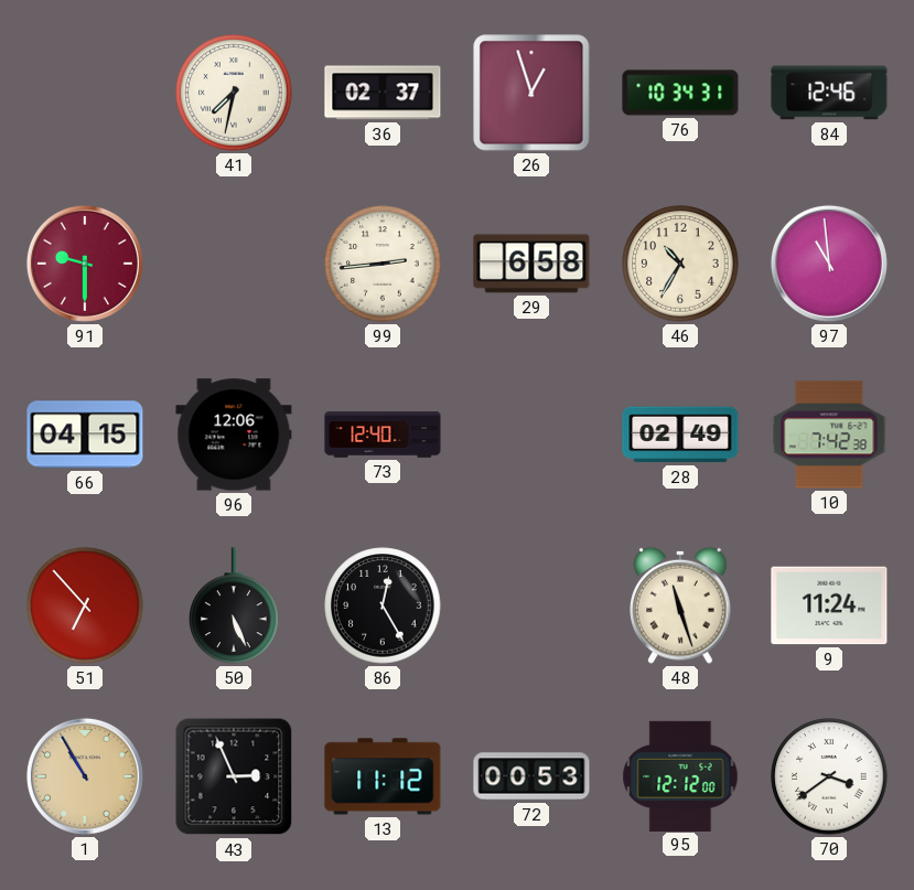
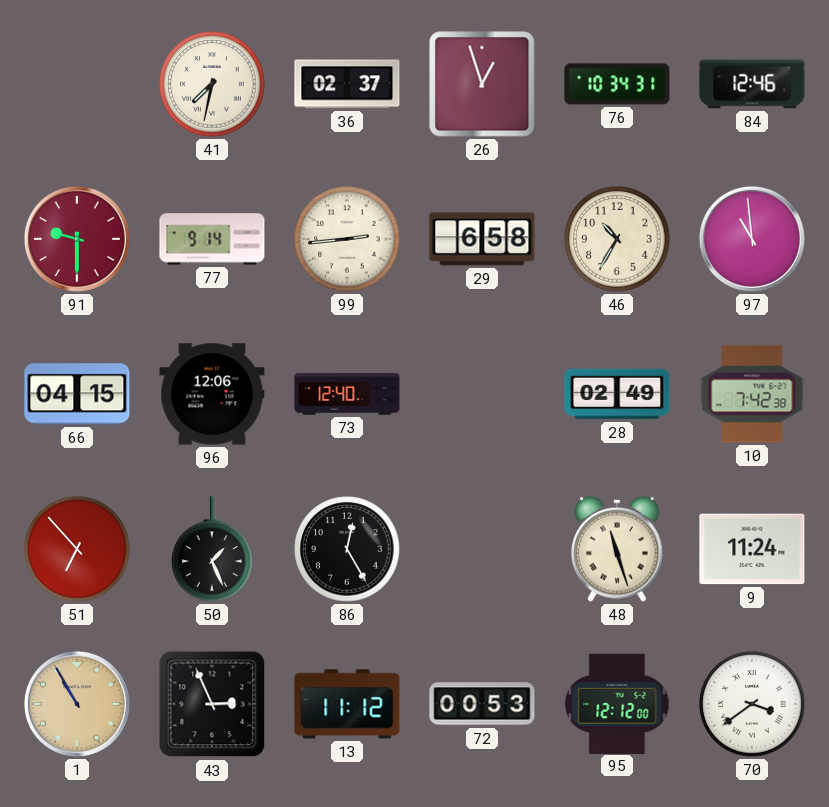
77: none -> 9:14
50: 5:26 -> 1:26
